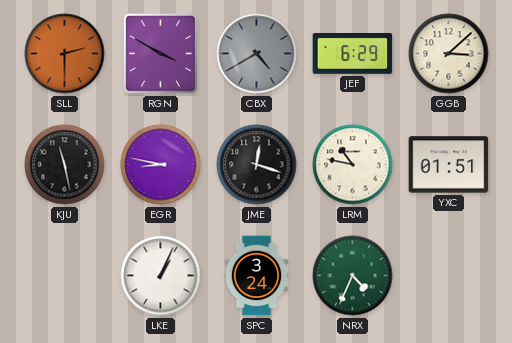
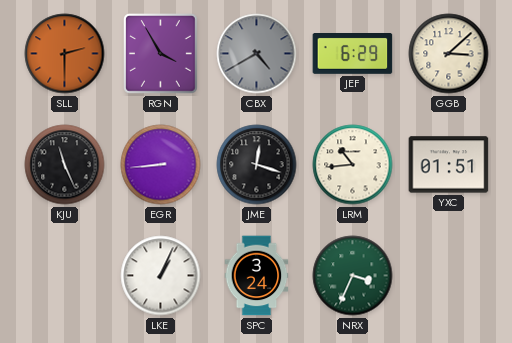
RGN: 3:50 -> 3:55
KJU: 11:28 -> 11:26
EGR: 8:47 -> 8:44
LRM: 10:47 -> 10:44
NRX: 4:34 -> 3:34
